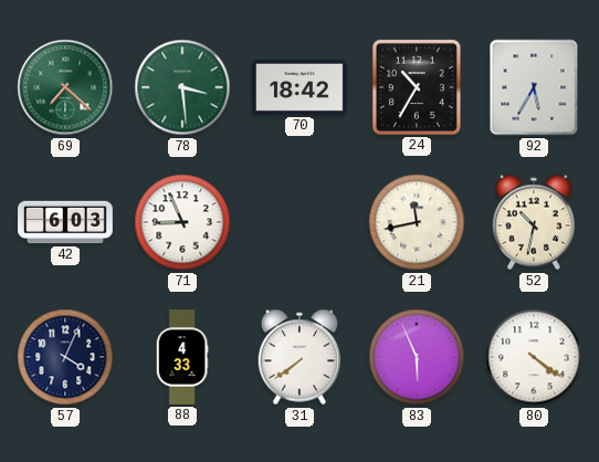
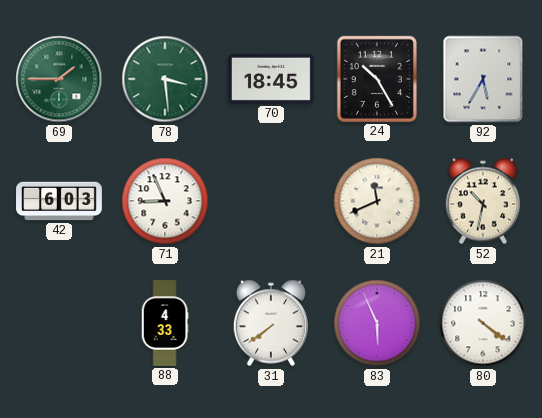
69: 7:22 -> 1:45
70: 18:42 -> 18:45
24: 10:35 -> 10:25
21: 11:43 -> 11:41
57: 4:04 -> none
